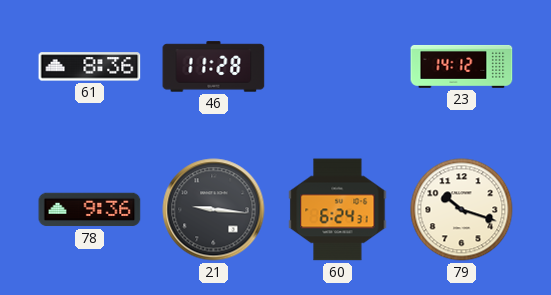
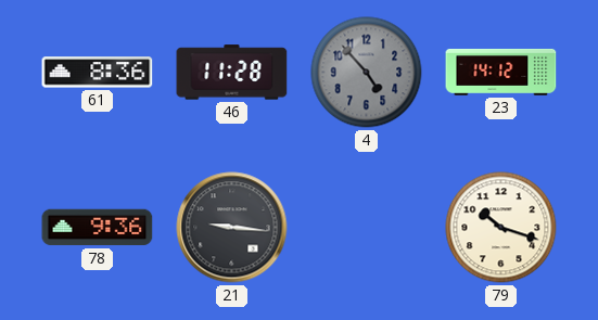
4: none -> 4:53
60: 6:24 -> none
